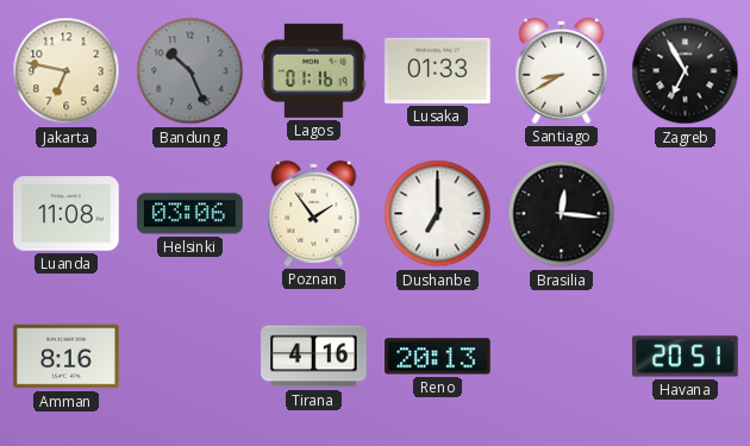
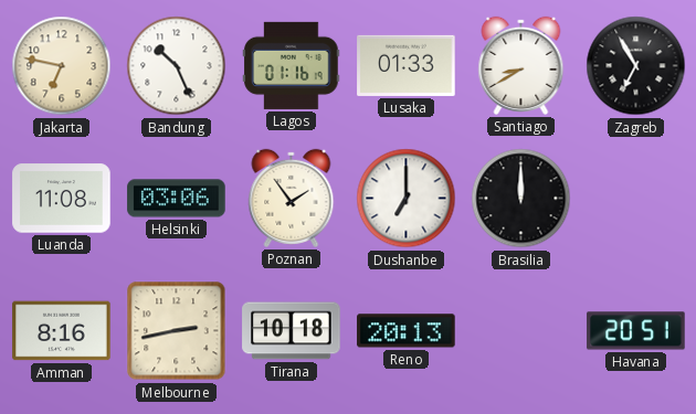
Bandung dial: grey -> white
Brasilia: 12:16 -> 12:00
Melbourne: none -> 2:43
Tirana: 4:16 -> 10:18
